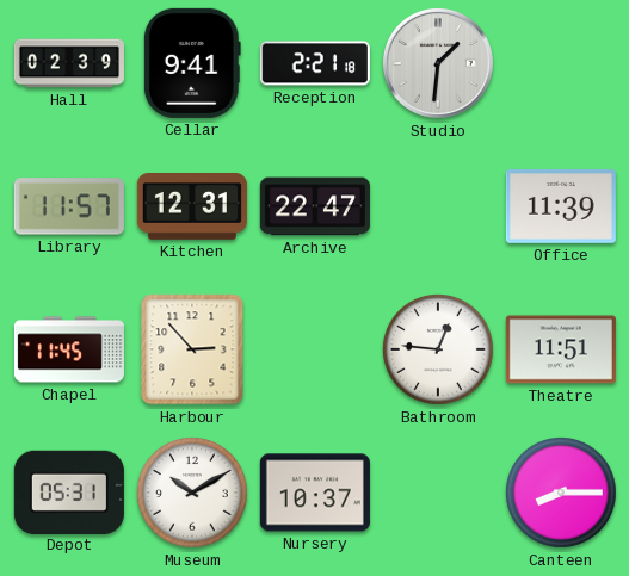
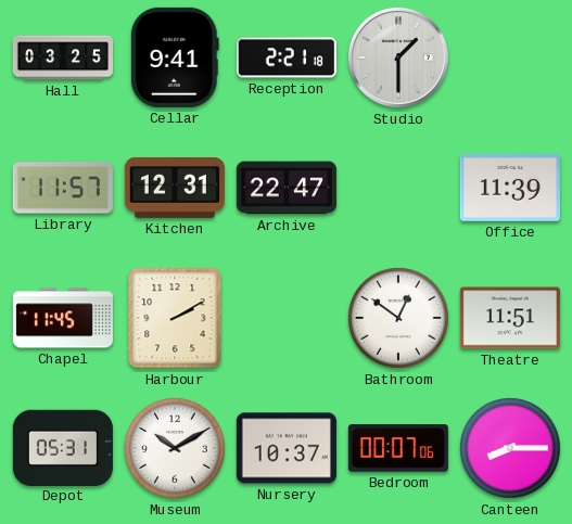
Hall: 02:39 -> 03:25
Studio: 1:31 -> 1:30
Harbour: 2:53 -> 2:10
Bathroom: 12:46 -> 12:51
Bedroom: none -> 00:07
